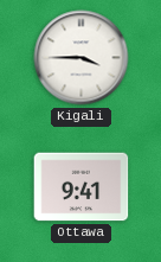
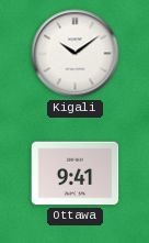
Kigali: 3:45 -> 10:09
